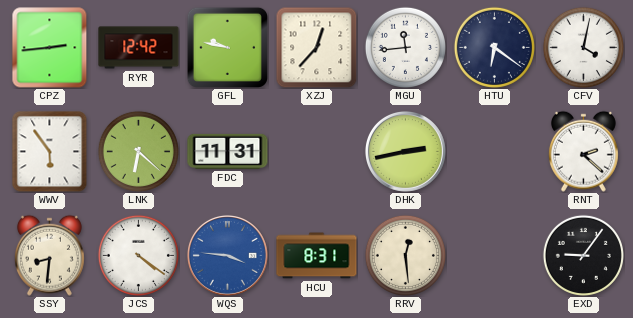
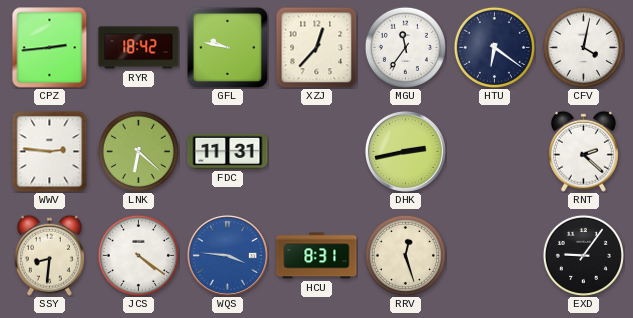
RYR: 12:42 -> 18:42
MGU: 11:44 -> 11:36
WWV: 5:54 -> 2:46
RRV: 12:29 -> 12:27
